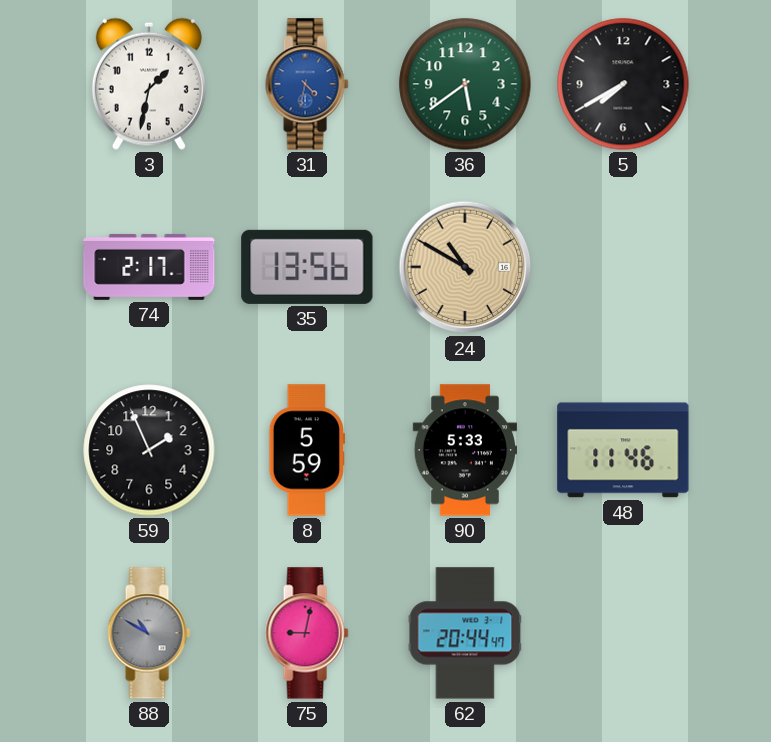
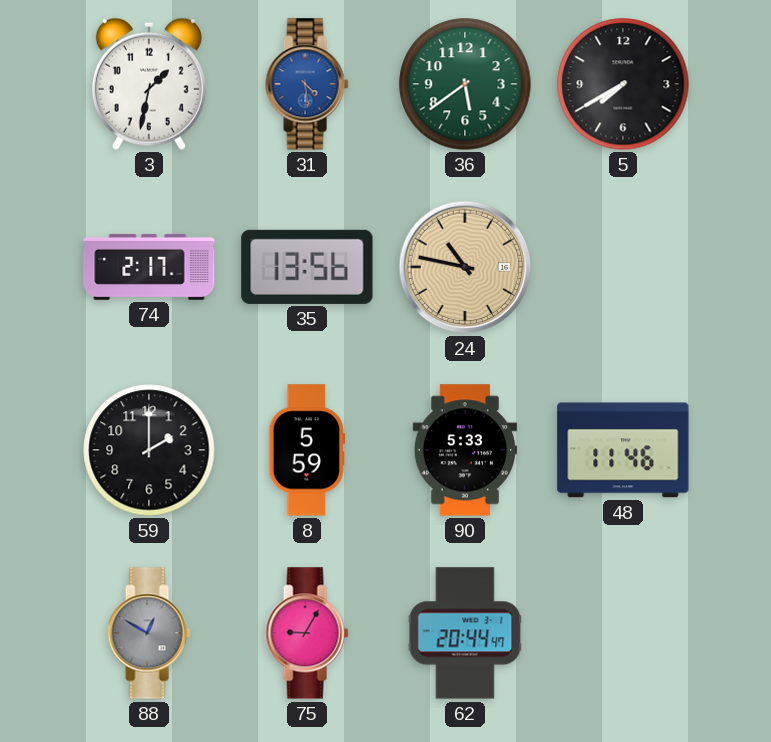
31: 4:32 -> 4:29
24: 10:50 -> 10:47
59: 1:56 -> 2:00
88: 10:50 -> 12:50
75: 9:02 -> 9:05
